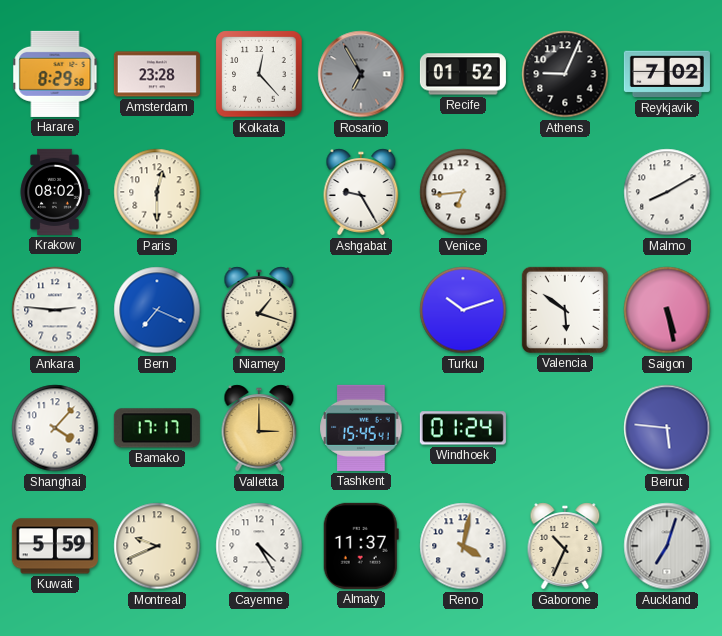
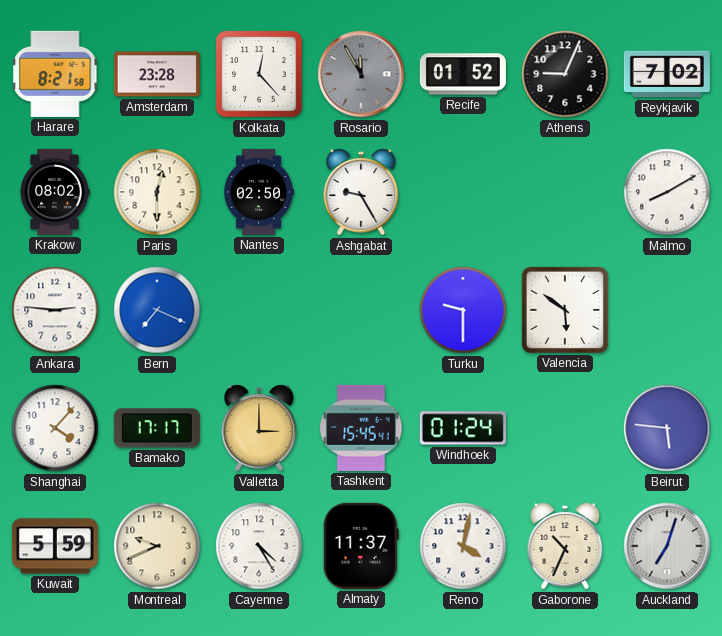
Harare: 8:29 -> 8:21
Rosario: 6:55 -> 11:55
Nantes: none -> 02:50
Venice: 6:44 -> none
Niamey: 1:18 -> none
Turku: 10:12 -> 9:30
Saigon: 5:28 -> none
